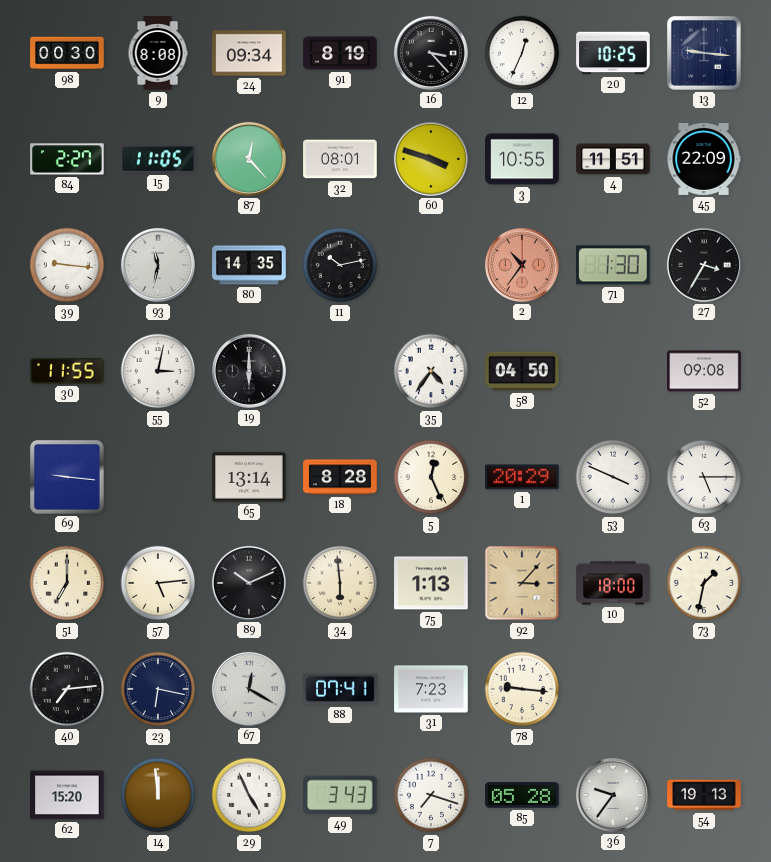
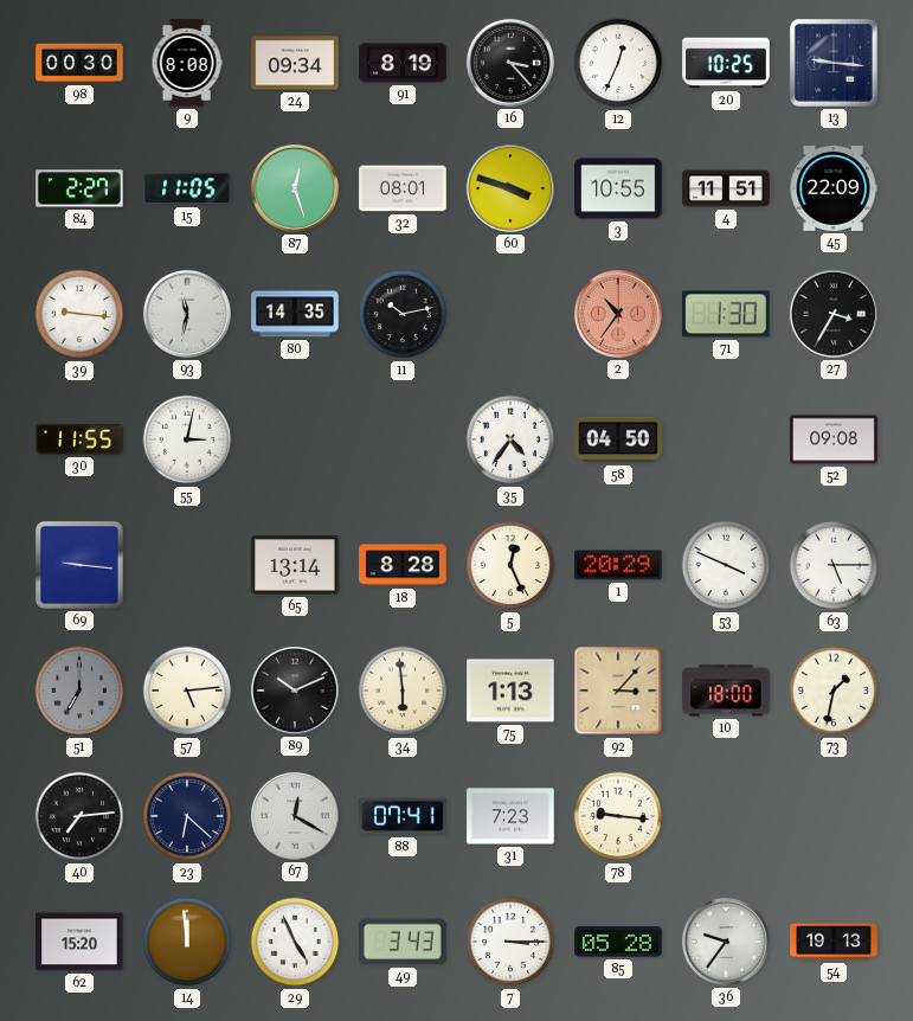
87: 12:23 -> 12:27
19: 6:00 -> none
51 dial: cream -> grey
23: 6:17 -> 6:22
7: 7:18 -> 3:15
